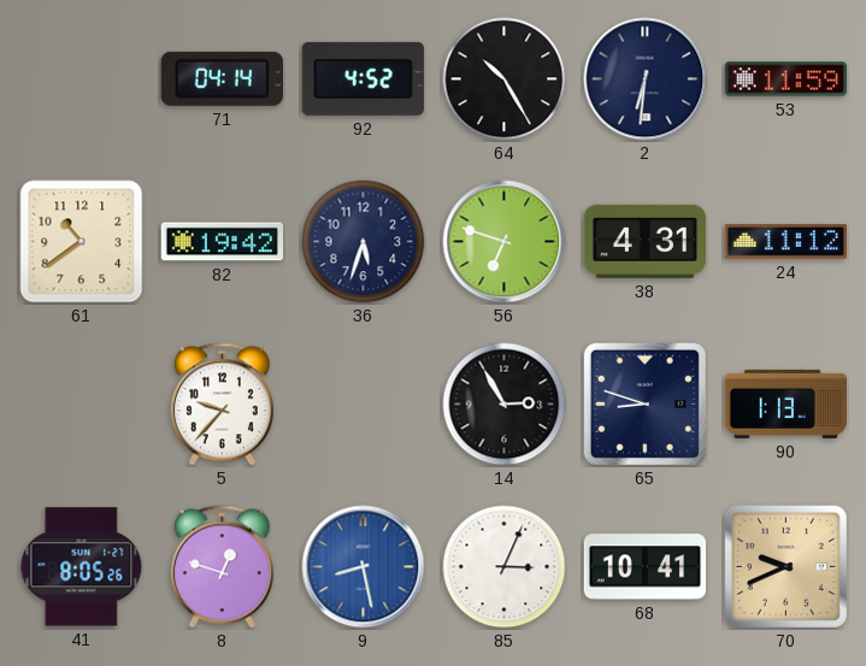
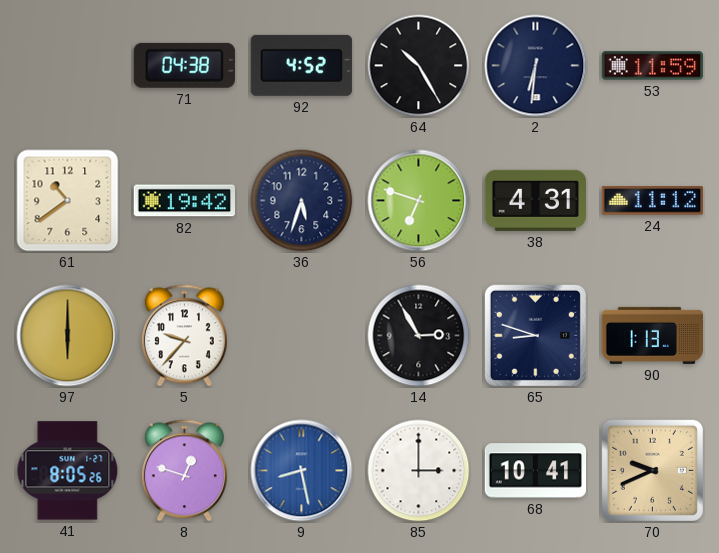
71: 04:14 -> 04:38
97: none -> 6:00
85: 3:04 -> 3:00
